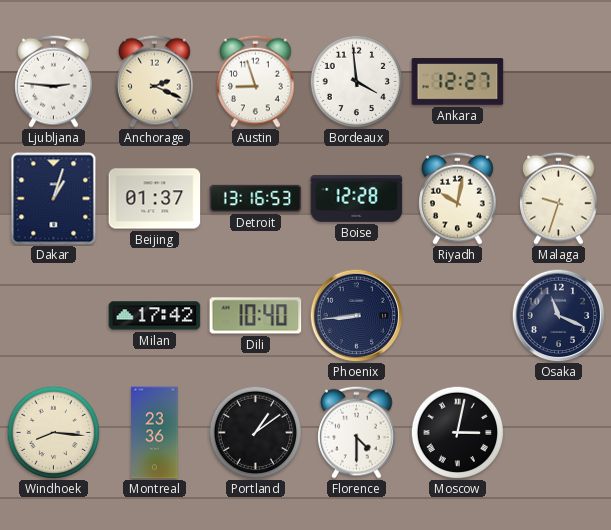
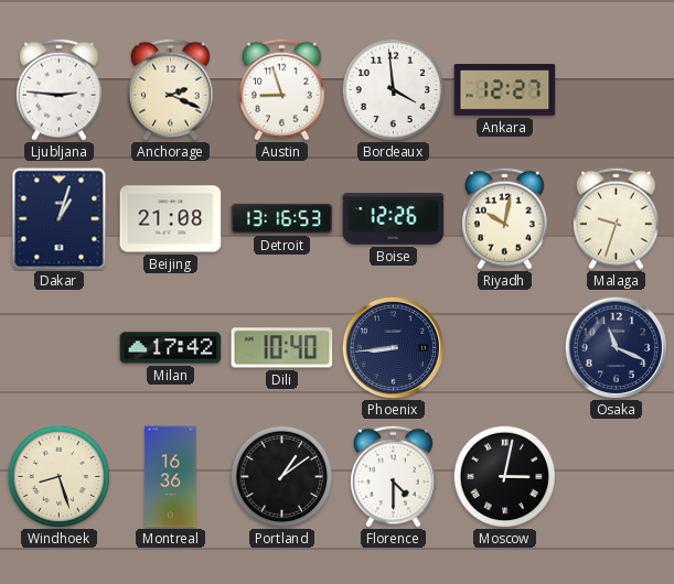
Beijing: 01:37 -> 21:08
Boise: 12:28 -> 12:26
Windhoek: 8:16 -> 8:27
Montreal: 23:36 -> 16:36
